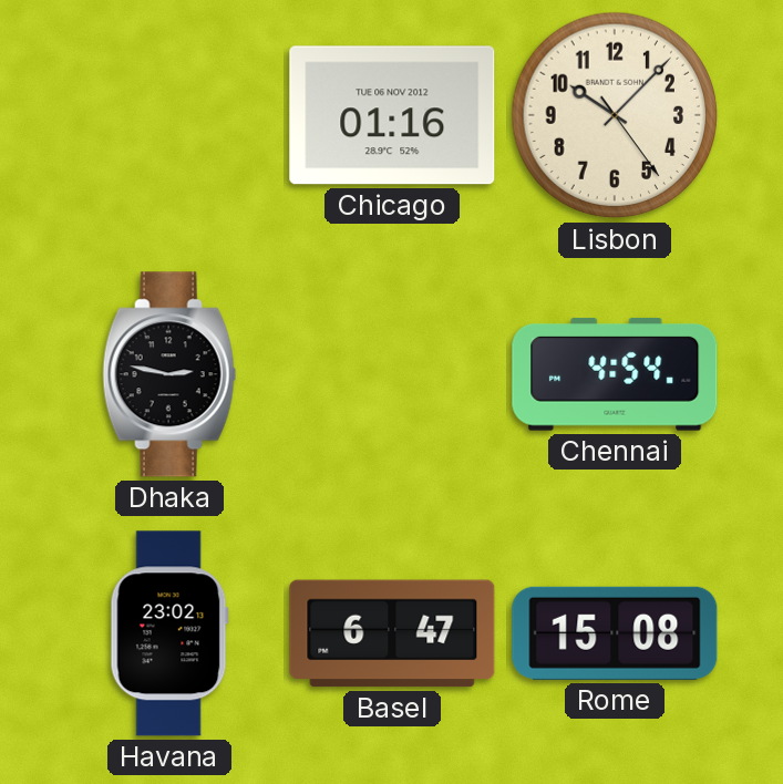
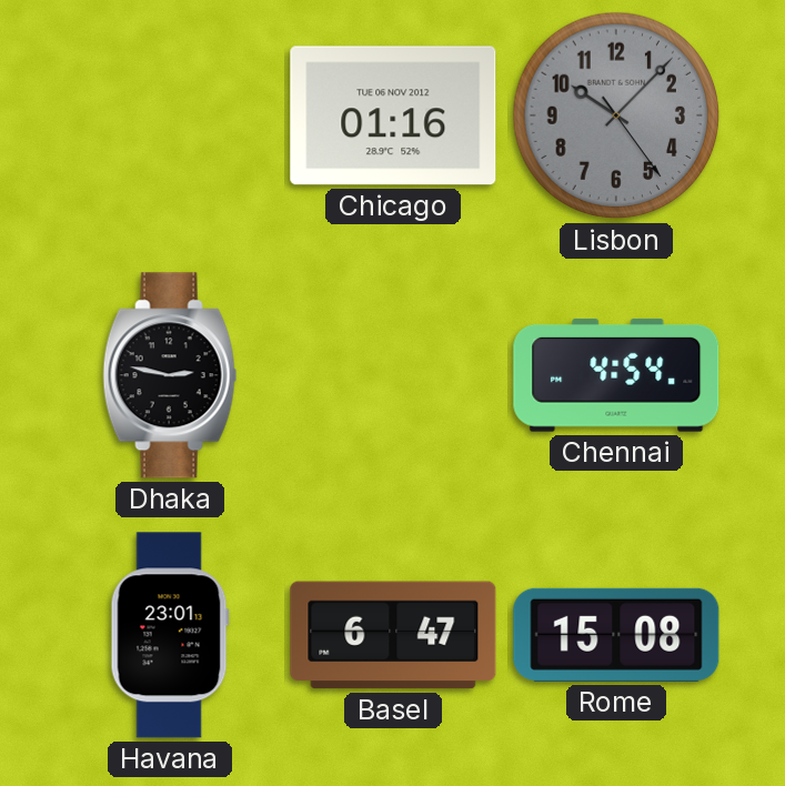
Lisbon dial: cream -> grey
Havana: 23:02 -> 23:01
